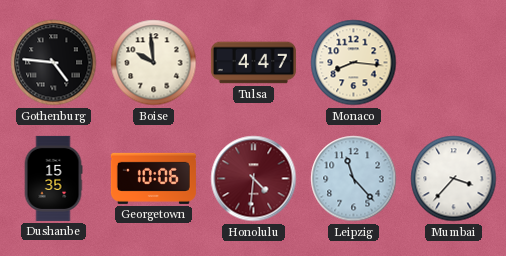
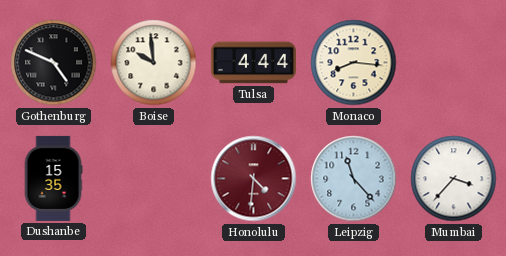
Gothenburg: 4:46 -> 4:49
Tulsa: 4:47 -> 4:44
Georgetown: 10:06 -> none
